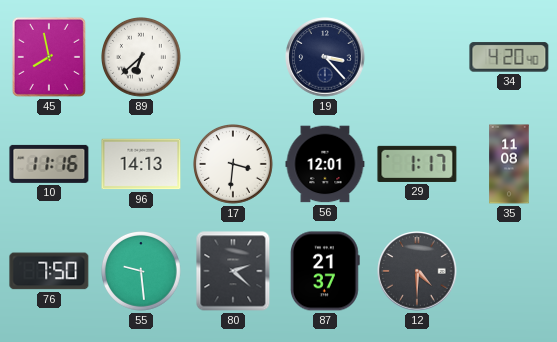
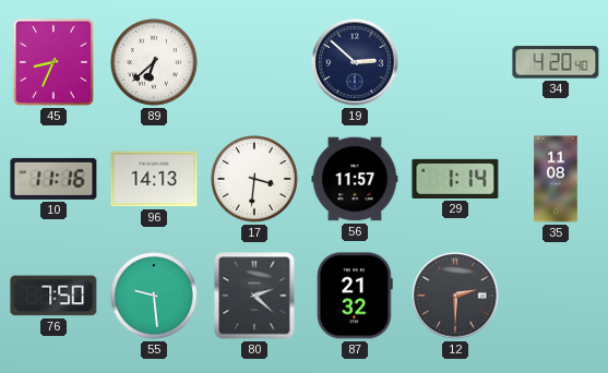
45: 7:58 -> 8:34
19: 3:23 -> 2:52
56: 12:01 -> 11:57
29: 1:17 -> 1:14
87: 21:37 -> 21:32
12: 4:30 -> 2:30
